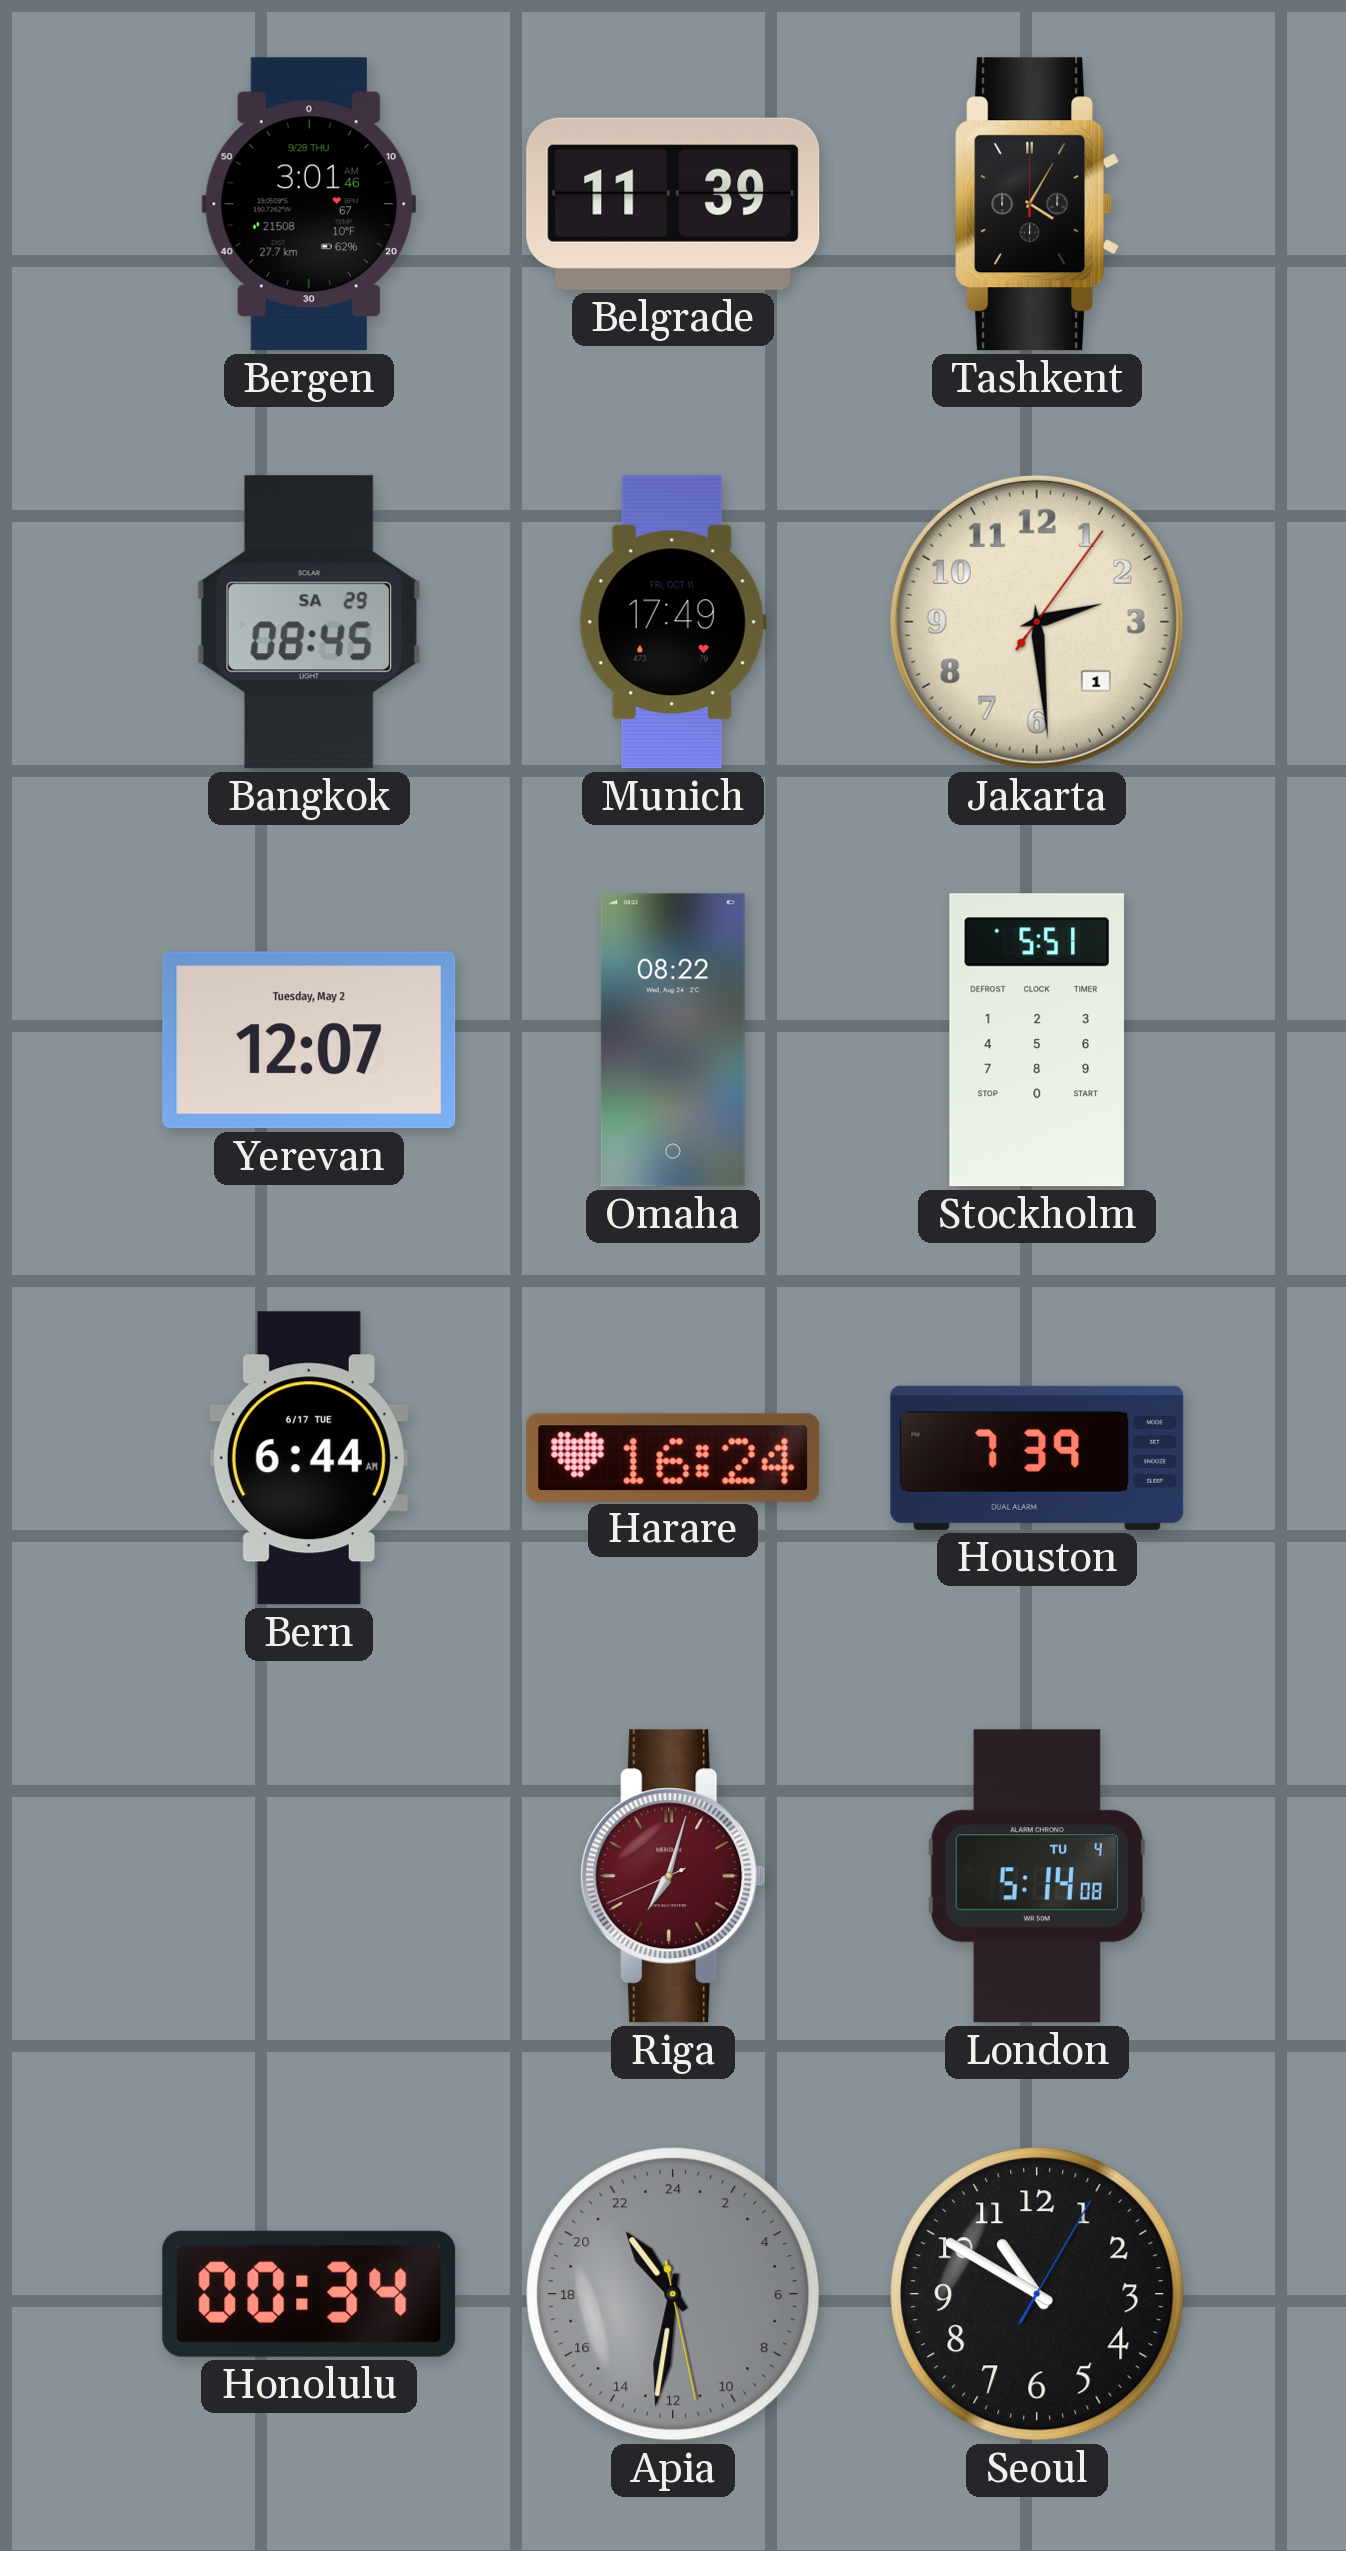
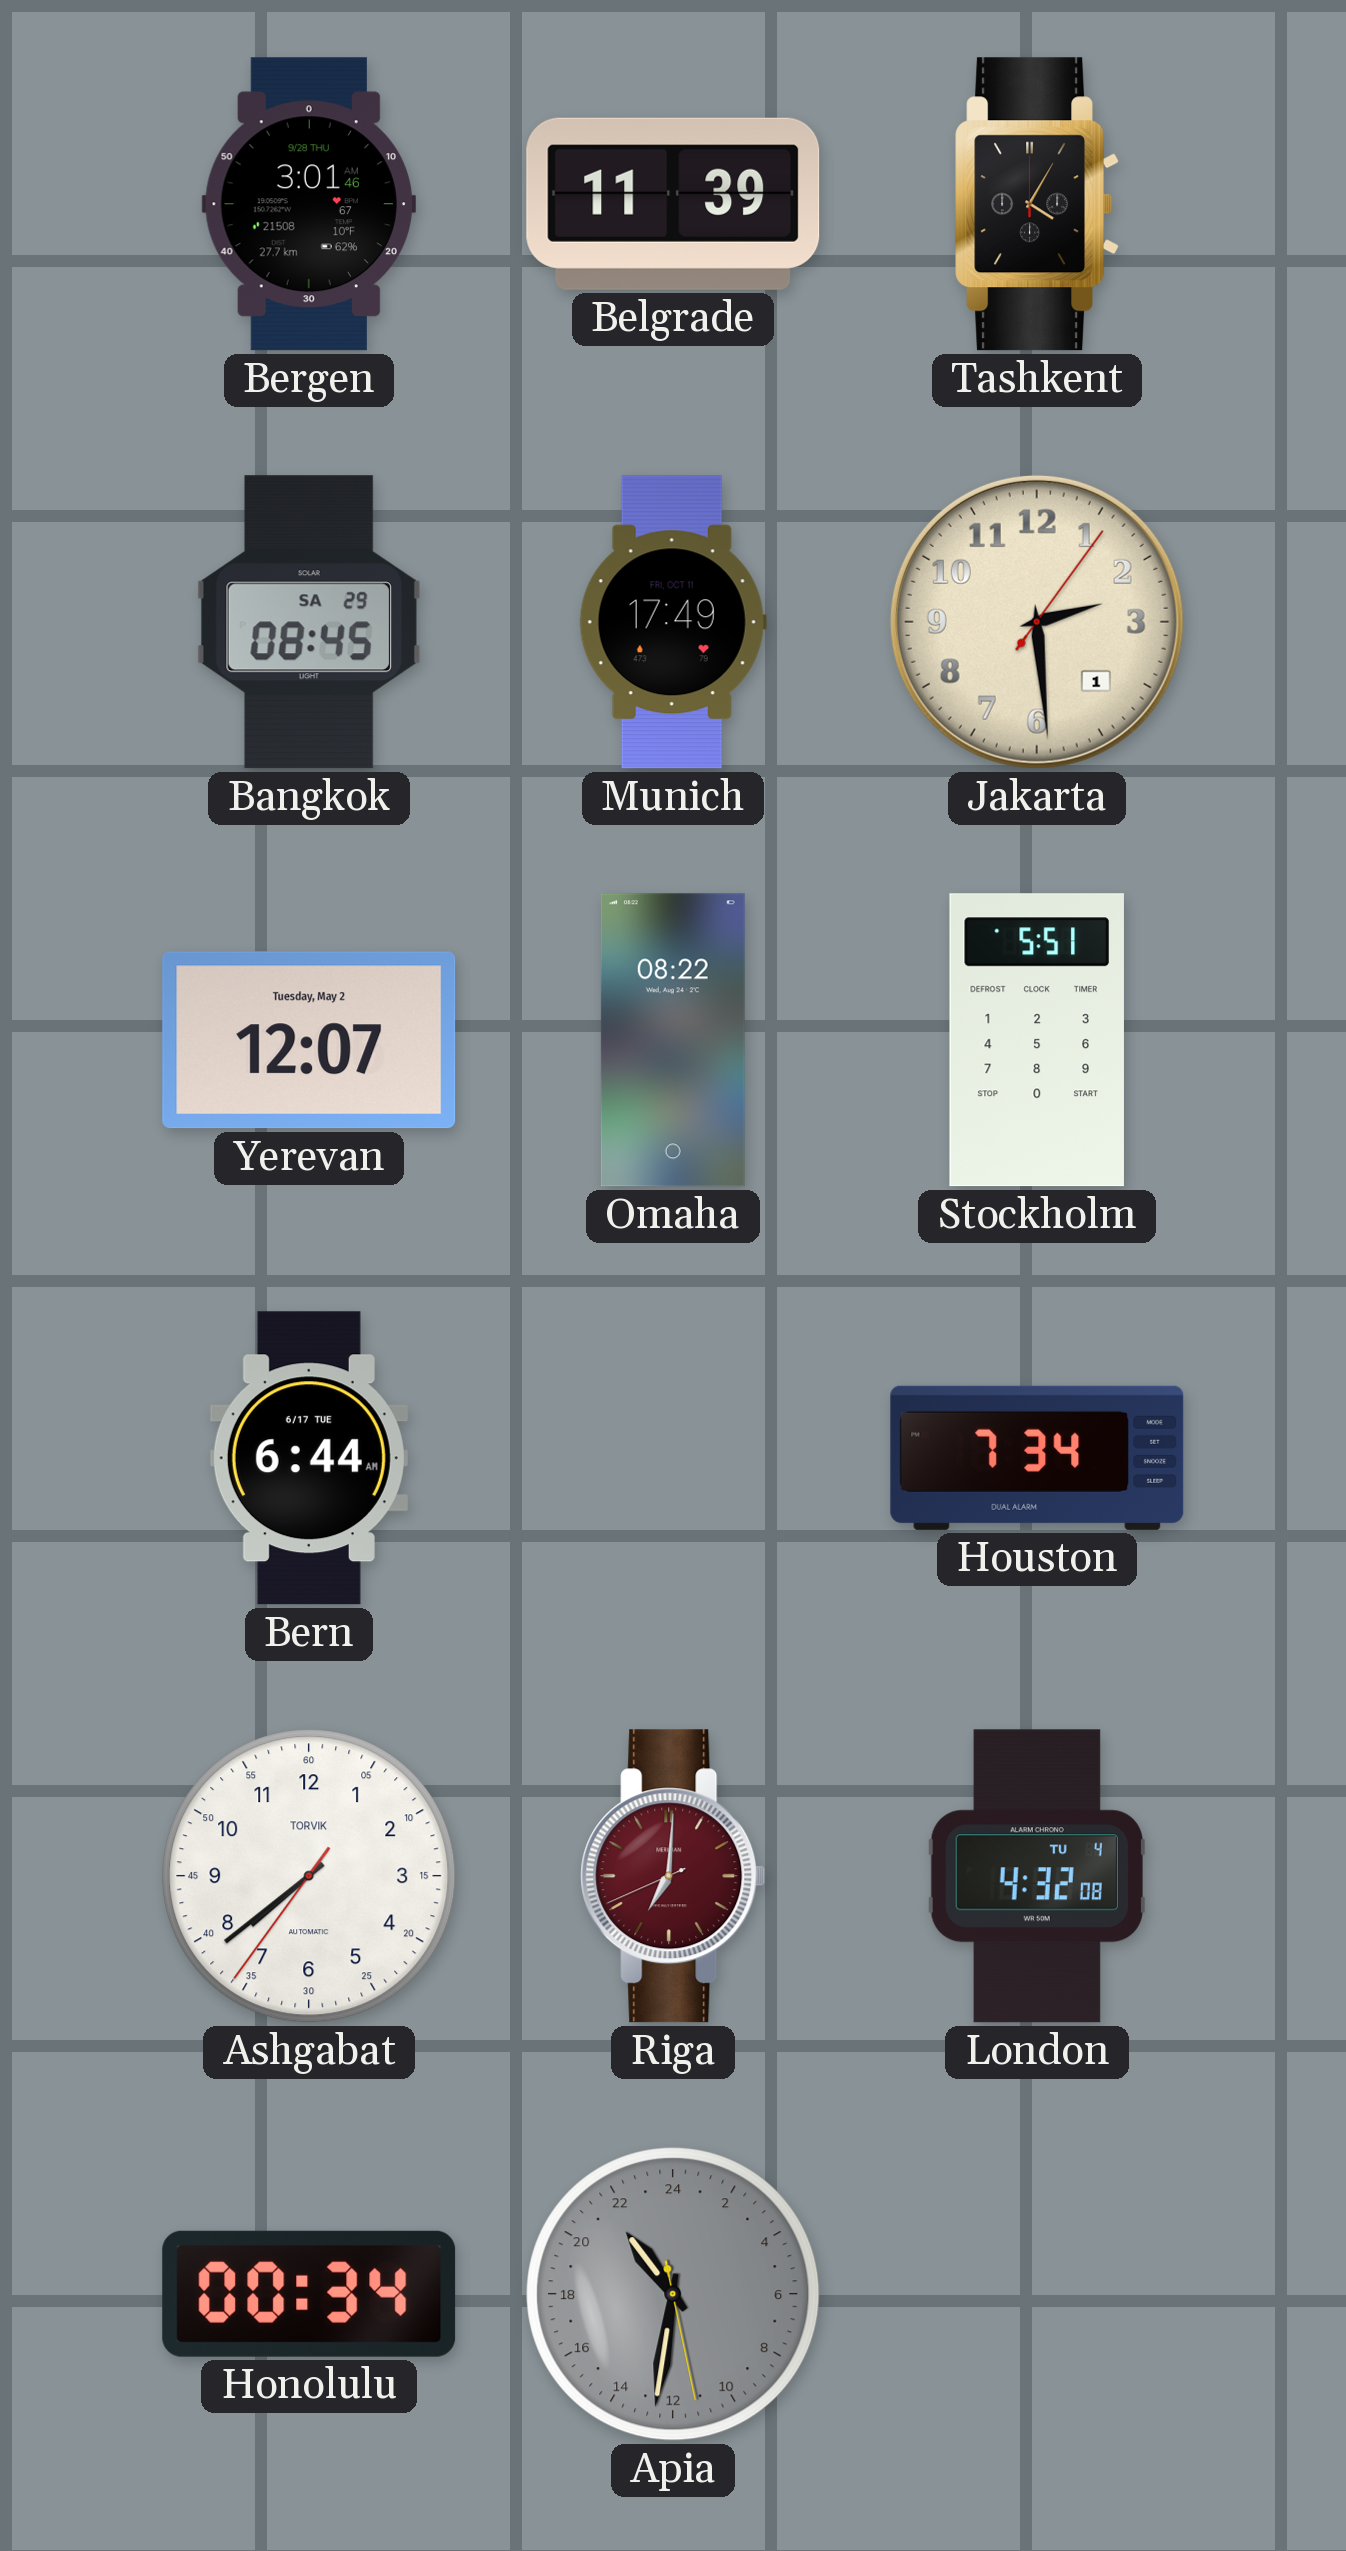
Harare: 16:24 -> none
Houston: 7:39 -> 7:34
Ashgabat: none -> 7:38
Riga: 7:02 -> 7:00
London: 5:14 -> 4:32
Seoul: 10:50 -> none
